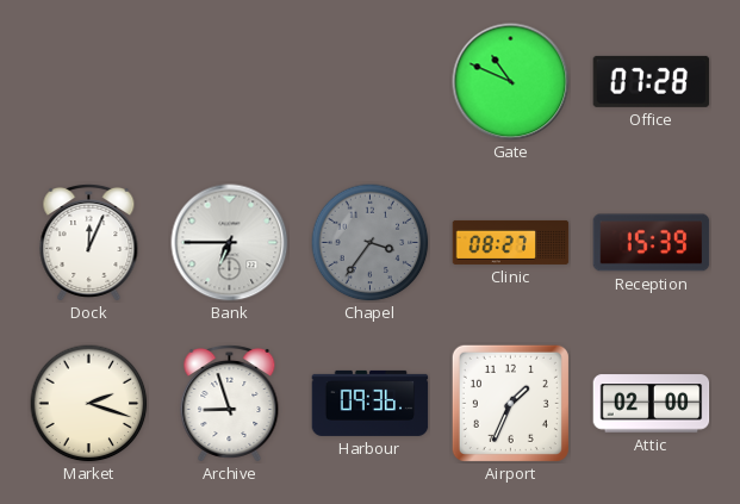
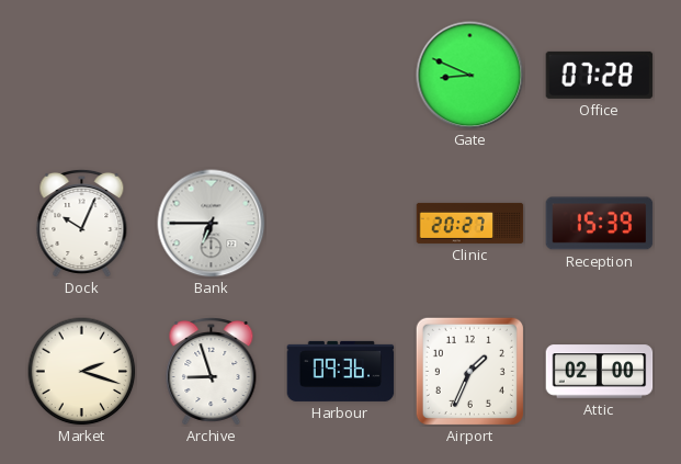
Gate: 10:49 -> 8:49
Dock: 12:04 -> 10:04
Chapel: 3:36 -> none
Clinic: 08:27 -> 20:27
